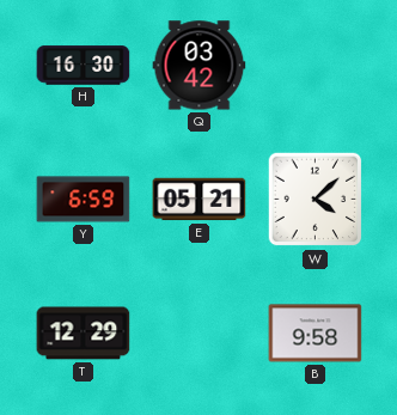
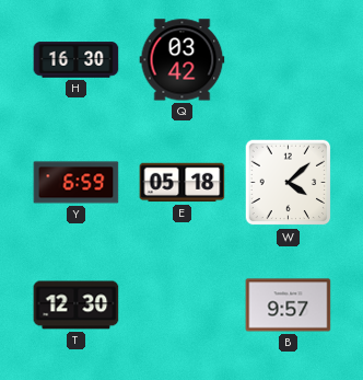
E: 05:21 -> 05:18
T: 12:29 -> 12:30
B: 9:58 -> 9:57
